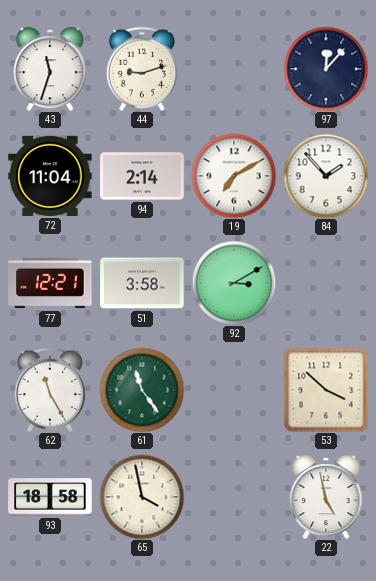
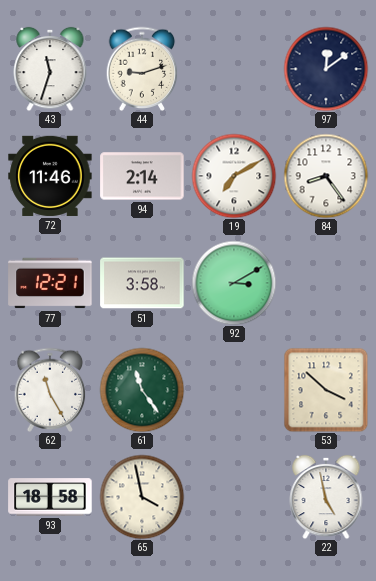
97: 12:07 -> 12:09
72: 11:04 -> 11:46
84: 1:53 -> 8:24
